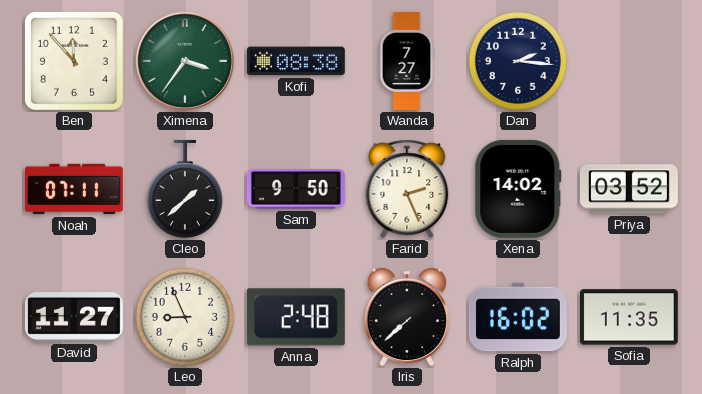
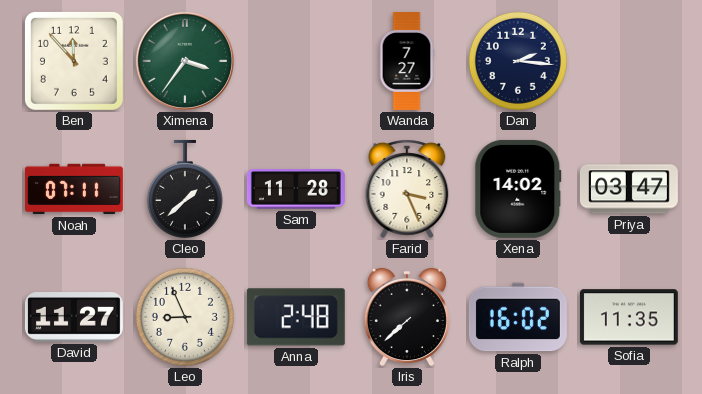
Kofi: 08:38 -> none
Sam: 9:50 -> 11:28
Farid: 2:26 -> 3:26
Priya: 03:52 -> 03:47
